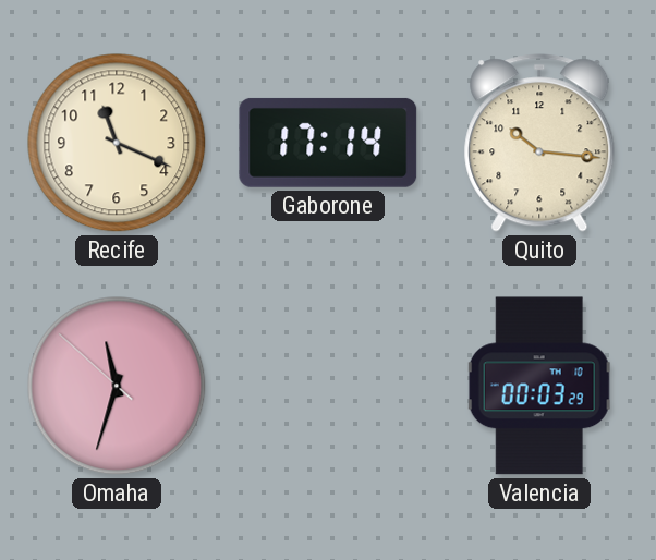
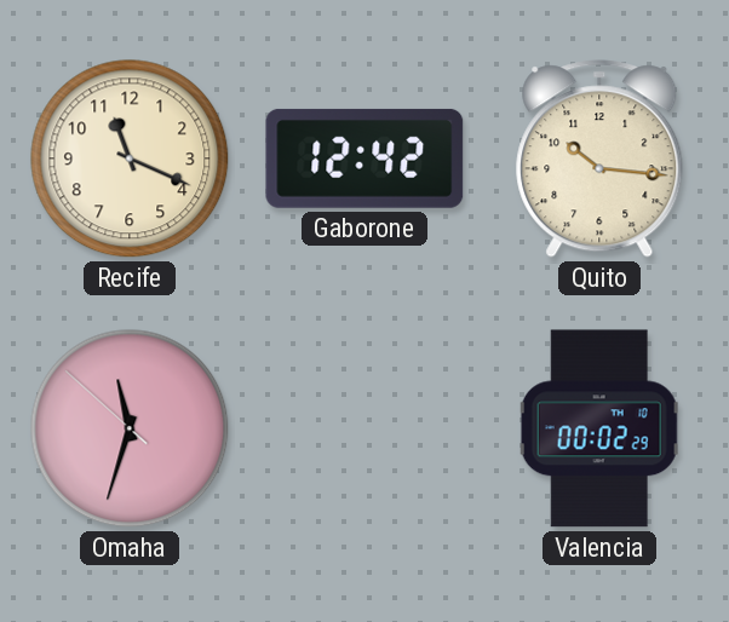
Gaborone: 17:14 -> 12:42
Valencia: 00:03 -> 00:02
